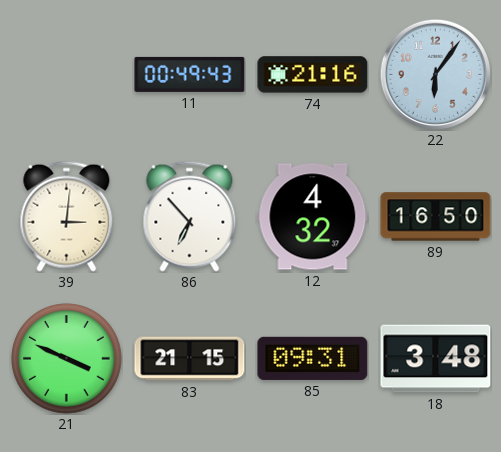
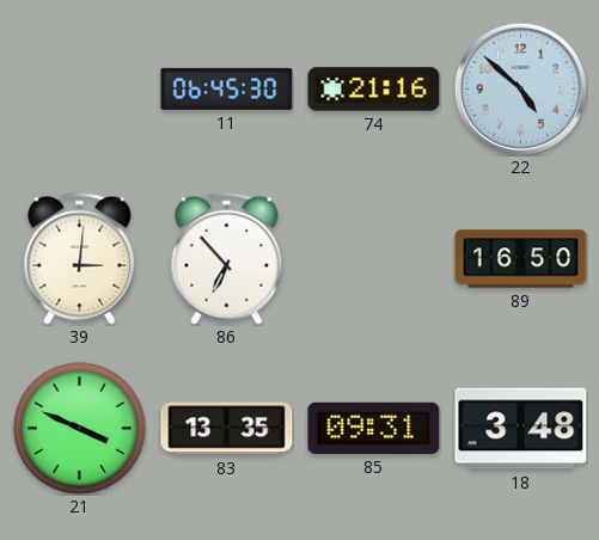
11: 00:49 -> 06:45
22: 6:06 -> 4:52
12: 4:32 -> none
83: 21:15 -> 13:35
